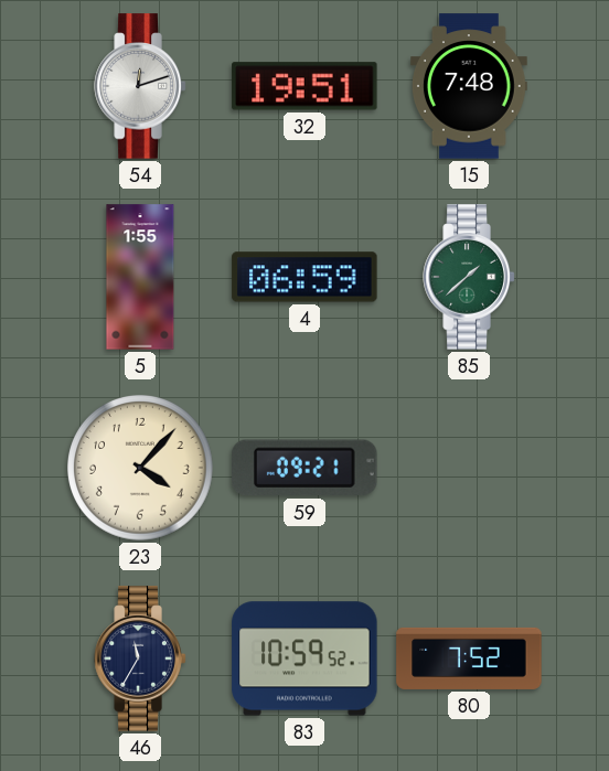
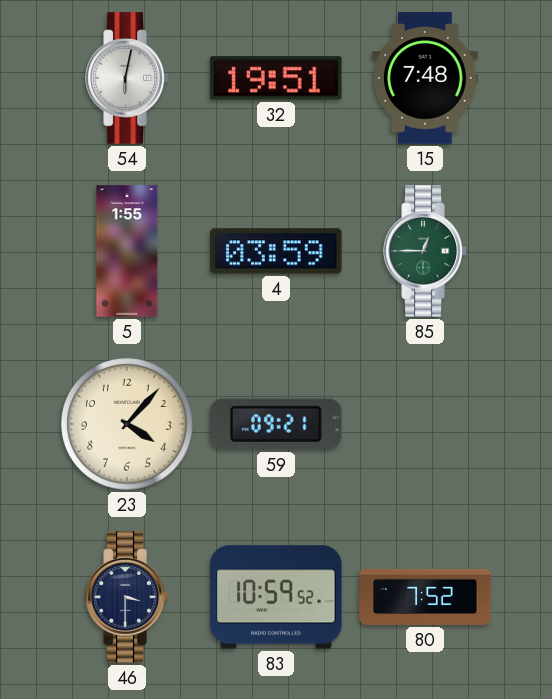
54: 12:12 -> 6:02
4: 06:59 -> 03:59
85: 1:38 -> 12:45
46: 11:35 -> 3:30
